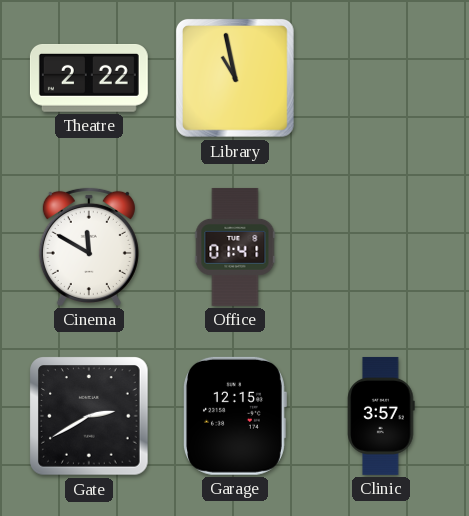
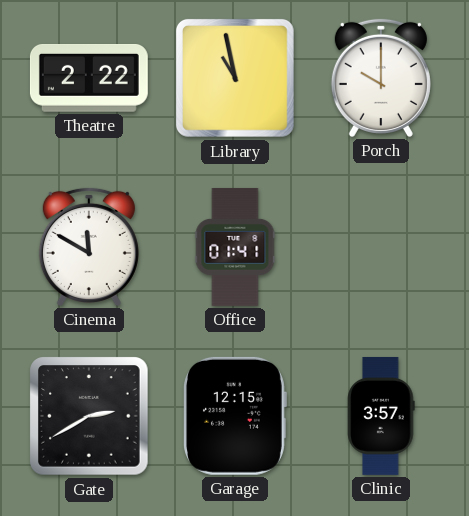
Porch: none -> 10:00
